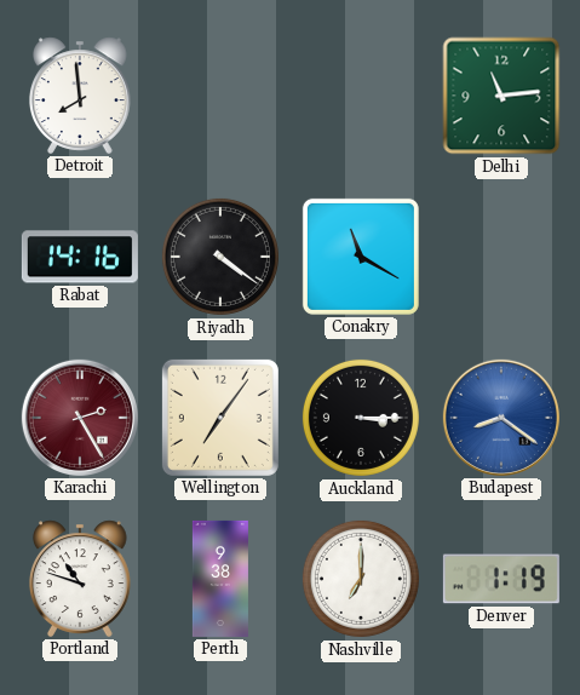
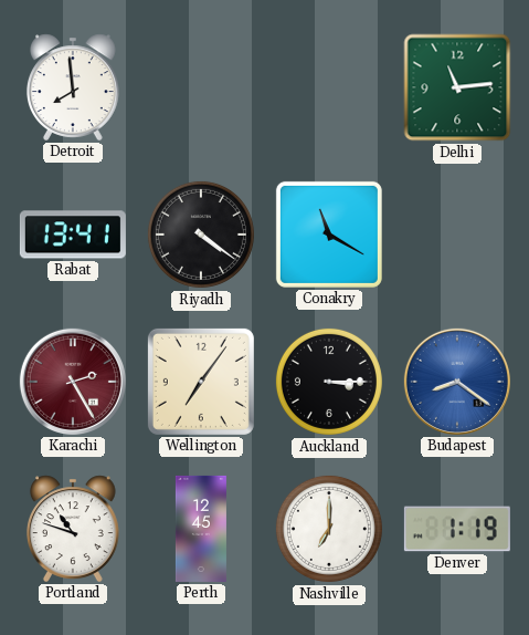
Rabat: 14:16 -> 13:41
Perth: 9:38 -> 12:45
